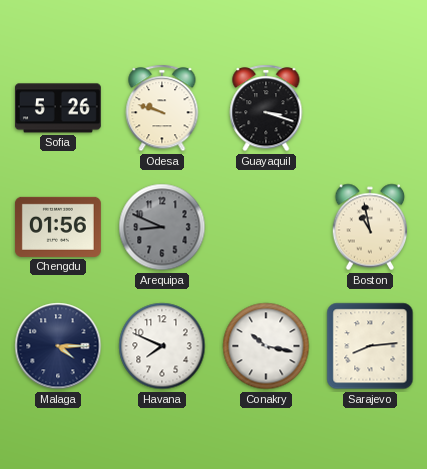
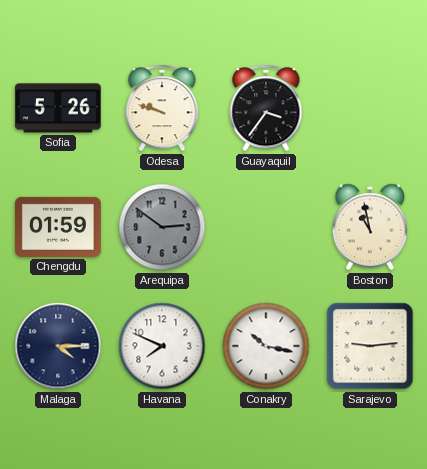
Guayaquil: 3:18 -> 3:36
Chengdu: 01:56 -> 01:59
Arequipa: 8:49 -> 2:51
Sarajevo: 8:14 -> 9:14
